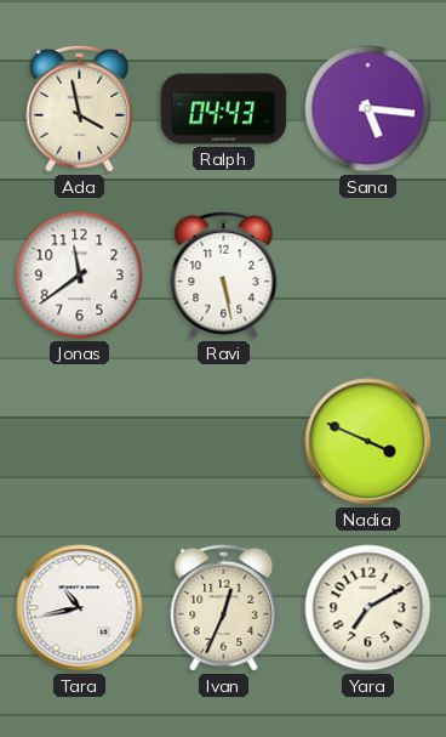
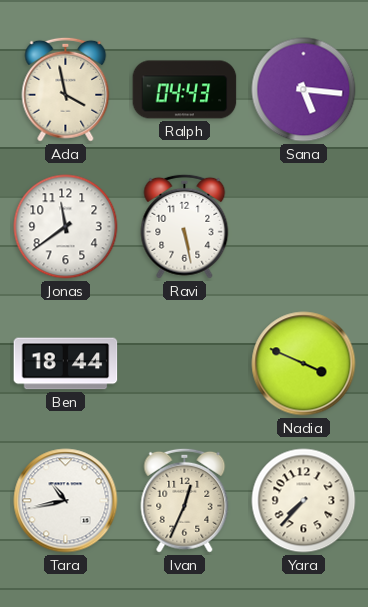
Ben: none -> 18:44
Yara: 7:10 -> 7:37
